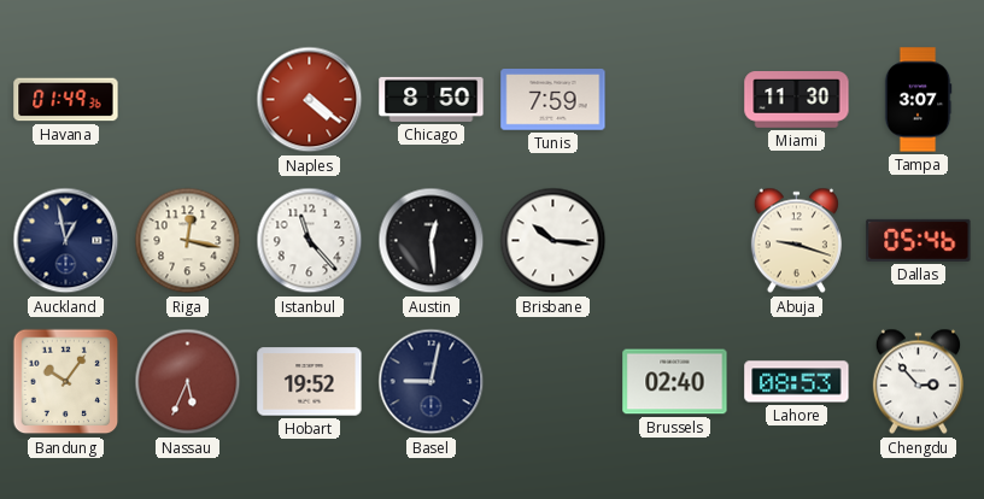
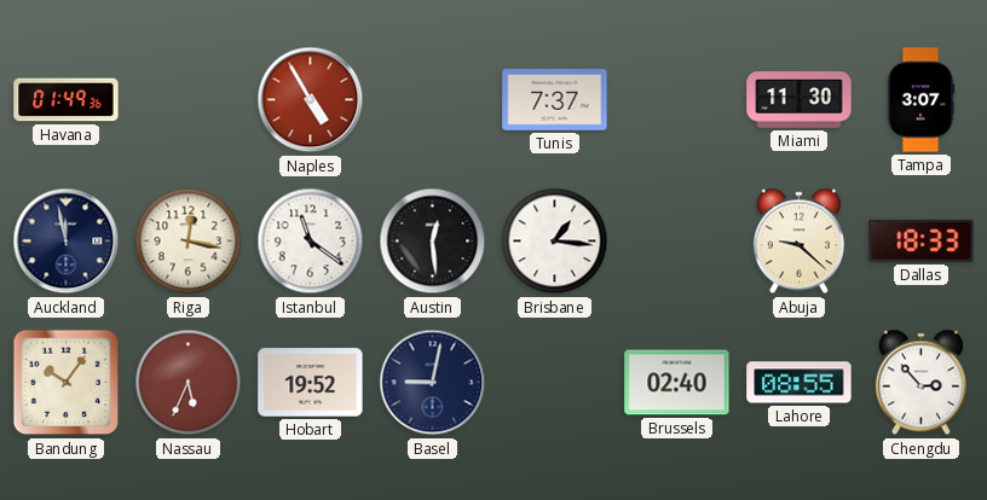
Naples: 4:21 -> 4:55
Chicago: 8:50 -> none
Tunis: 7:59 -> 7:37
Auckland: 12:58 -> 11:58
Istanbul: 11:23 -> 11:21
Brisbane: 10:16 -> 1:16
Abuja: 9:18 -> 9:22
Dallas: 05:46 -> 18:33
Lahore: 08:53 -> 08:55
